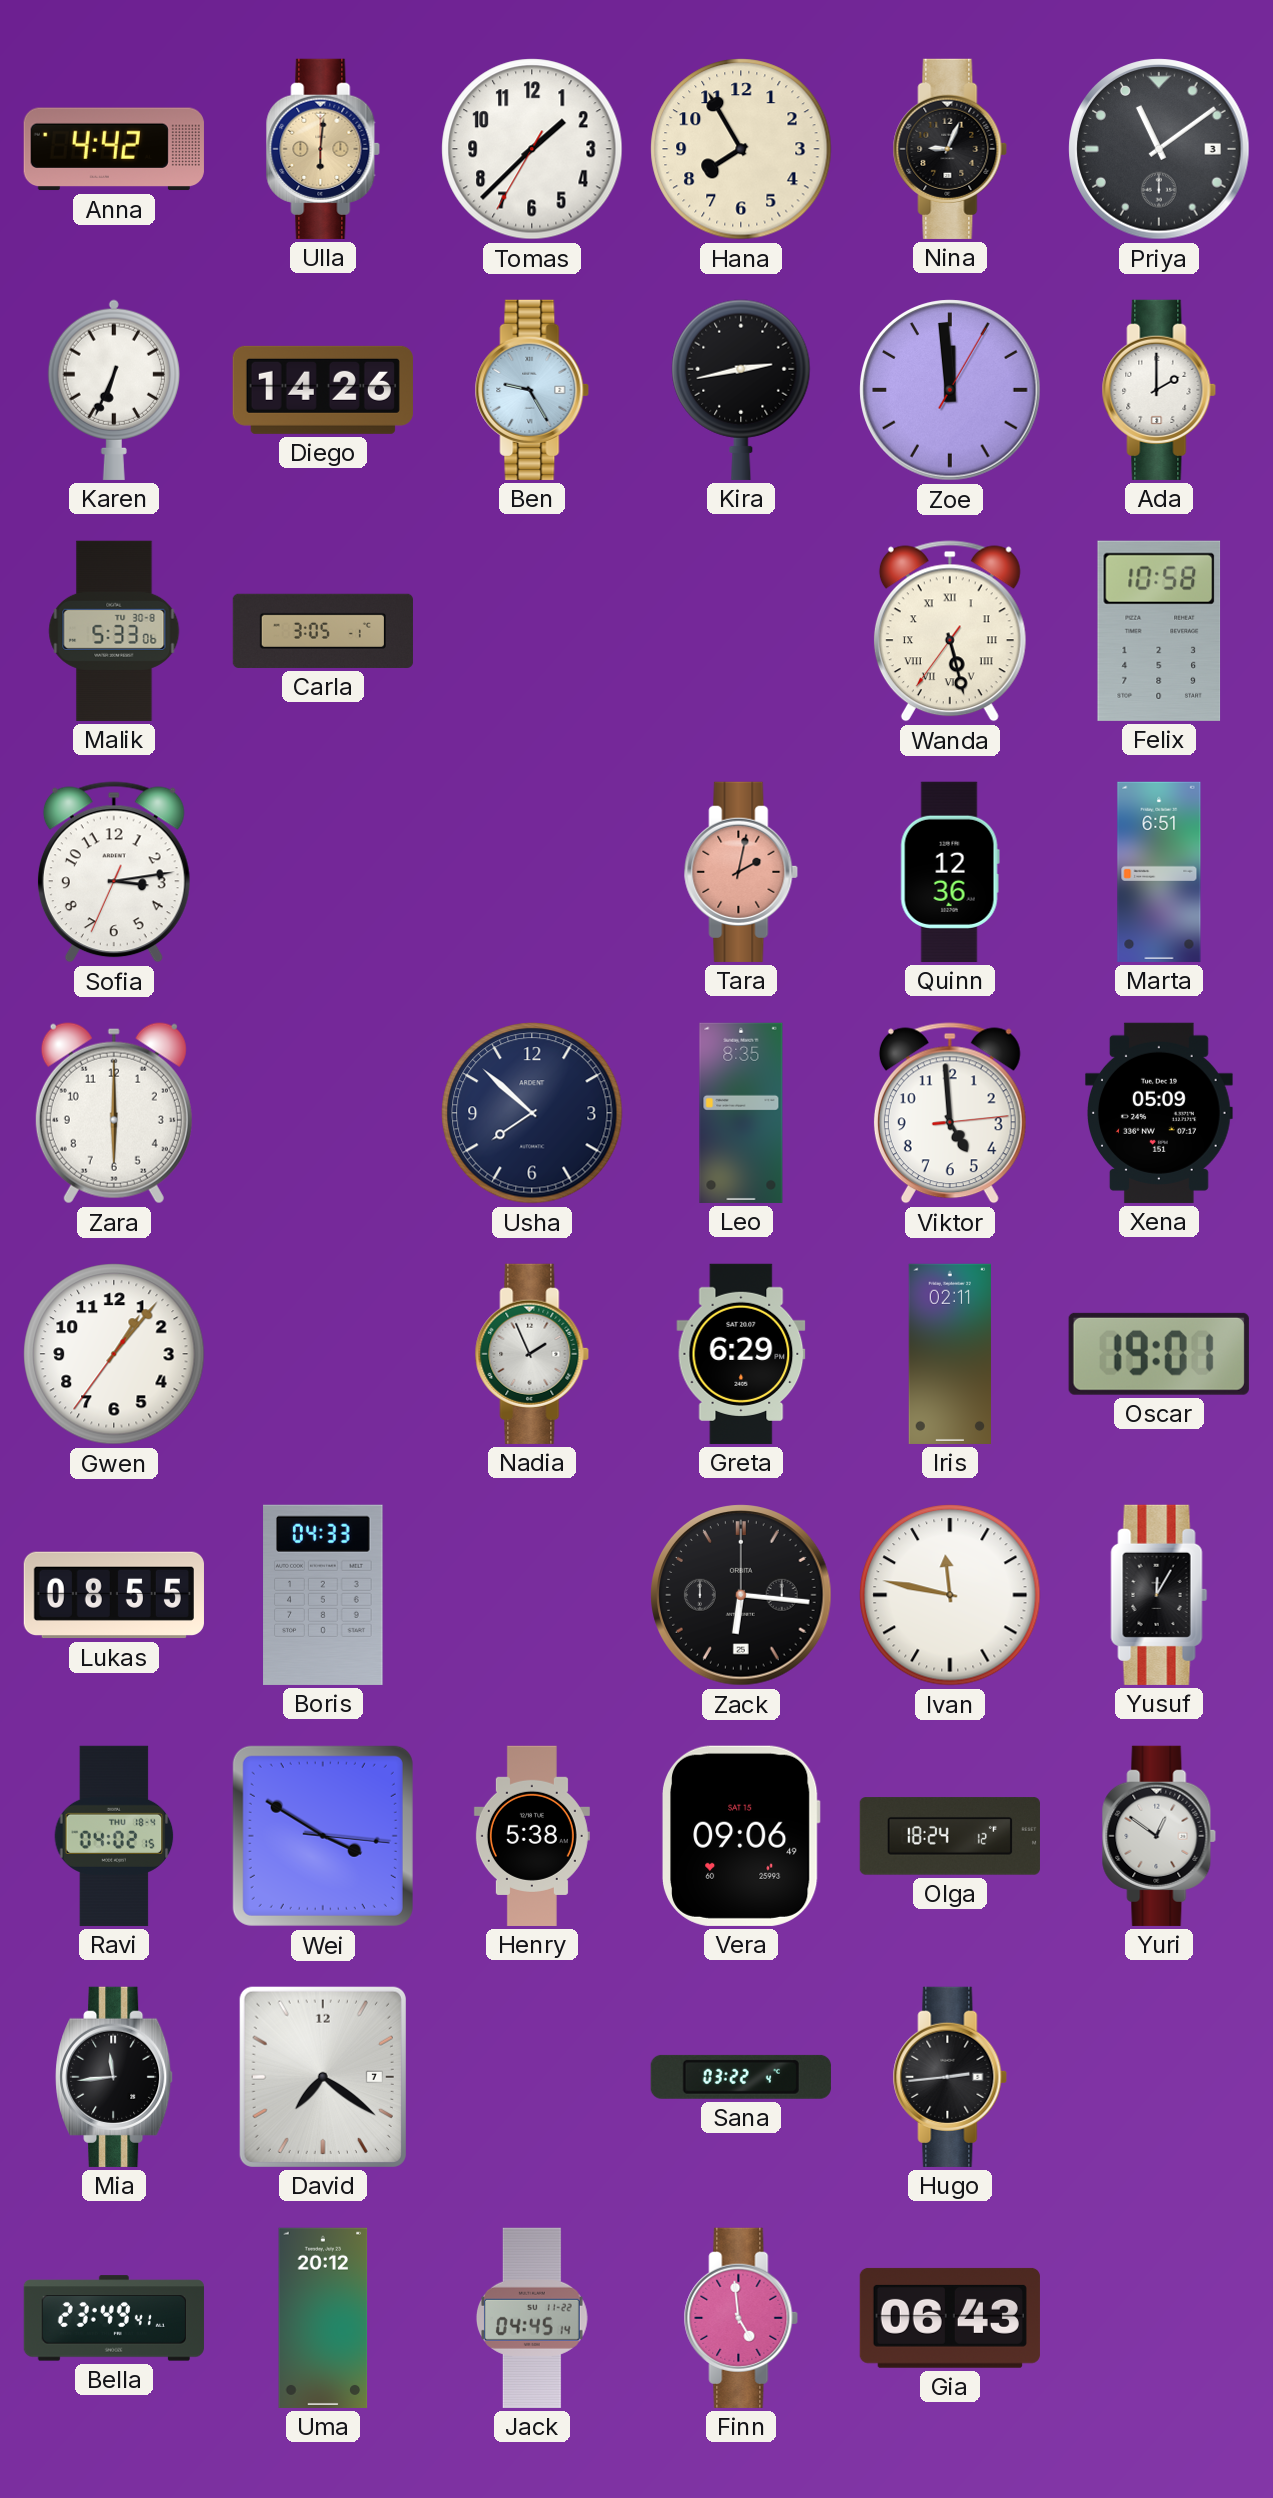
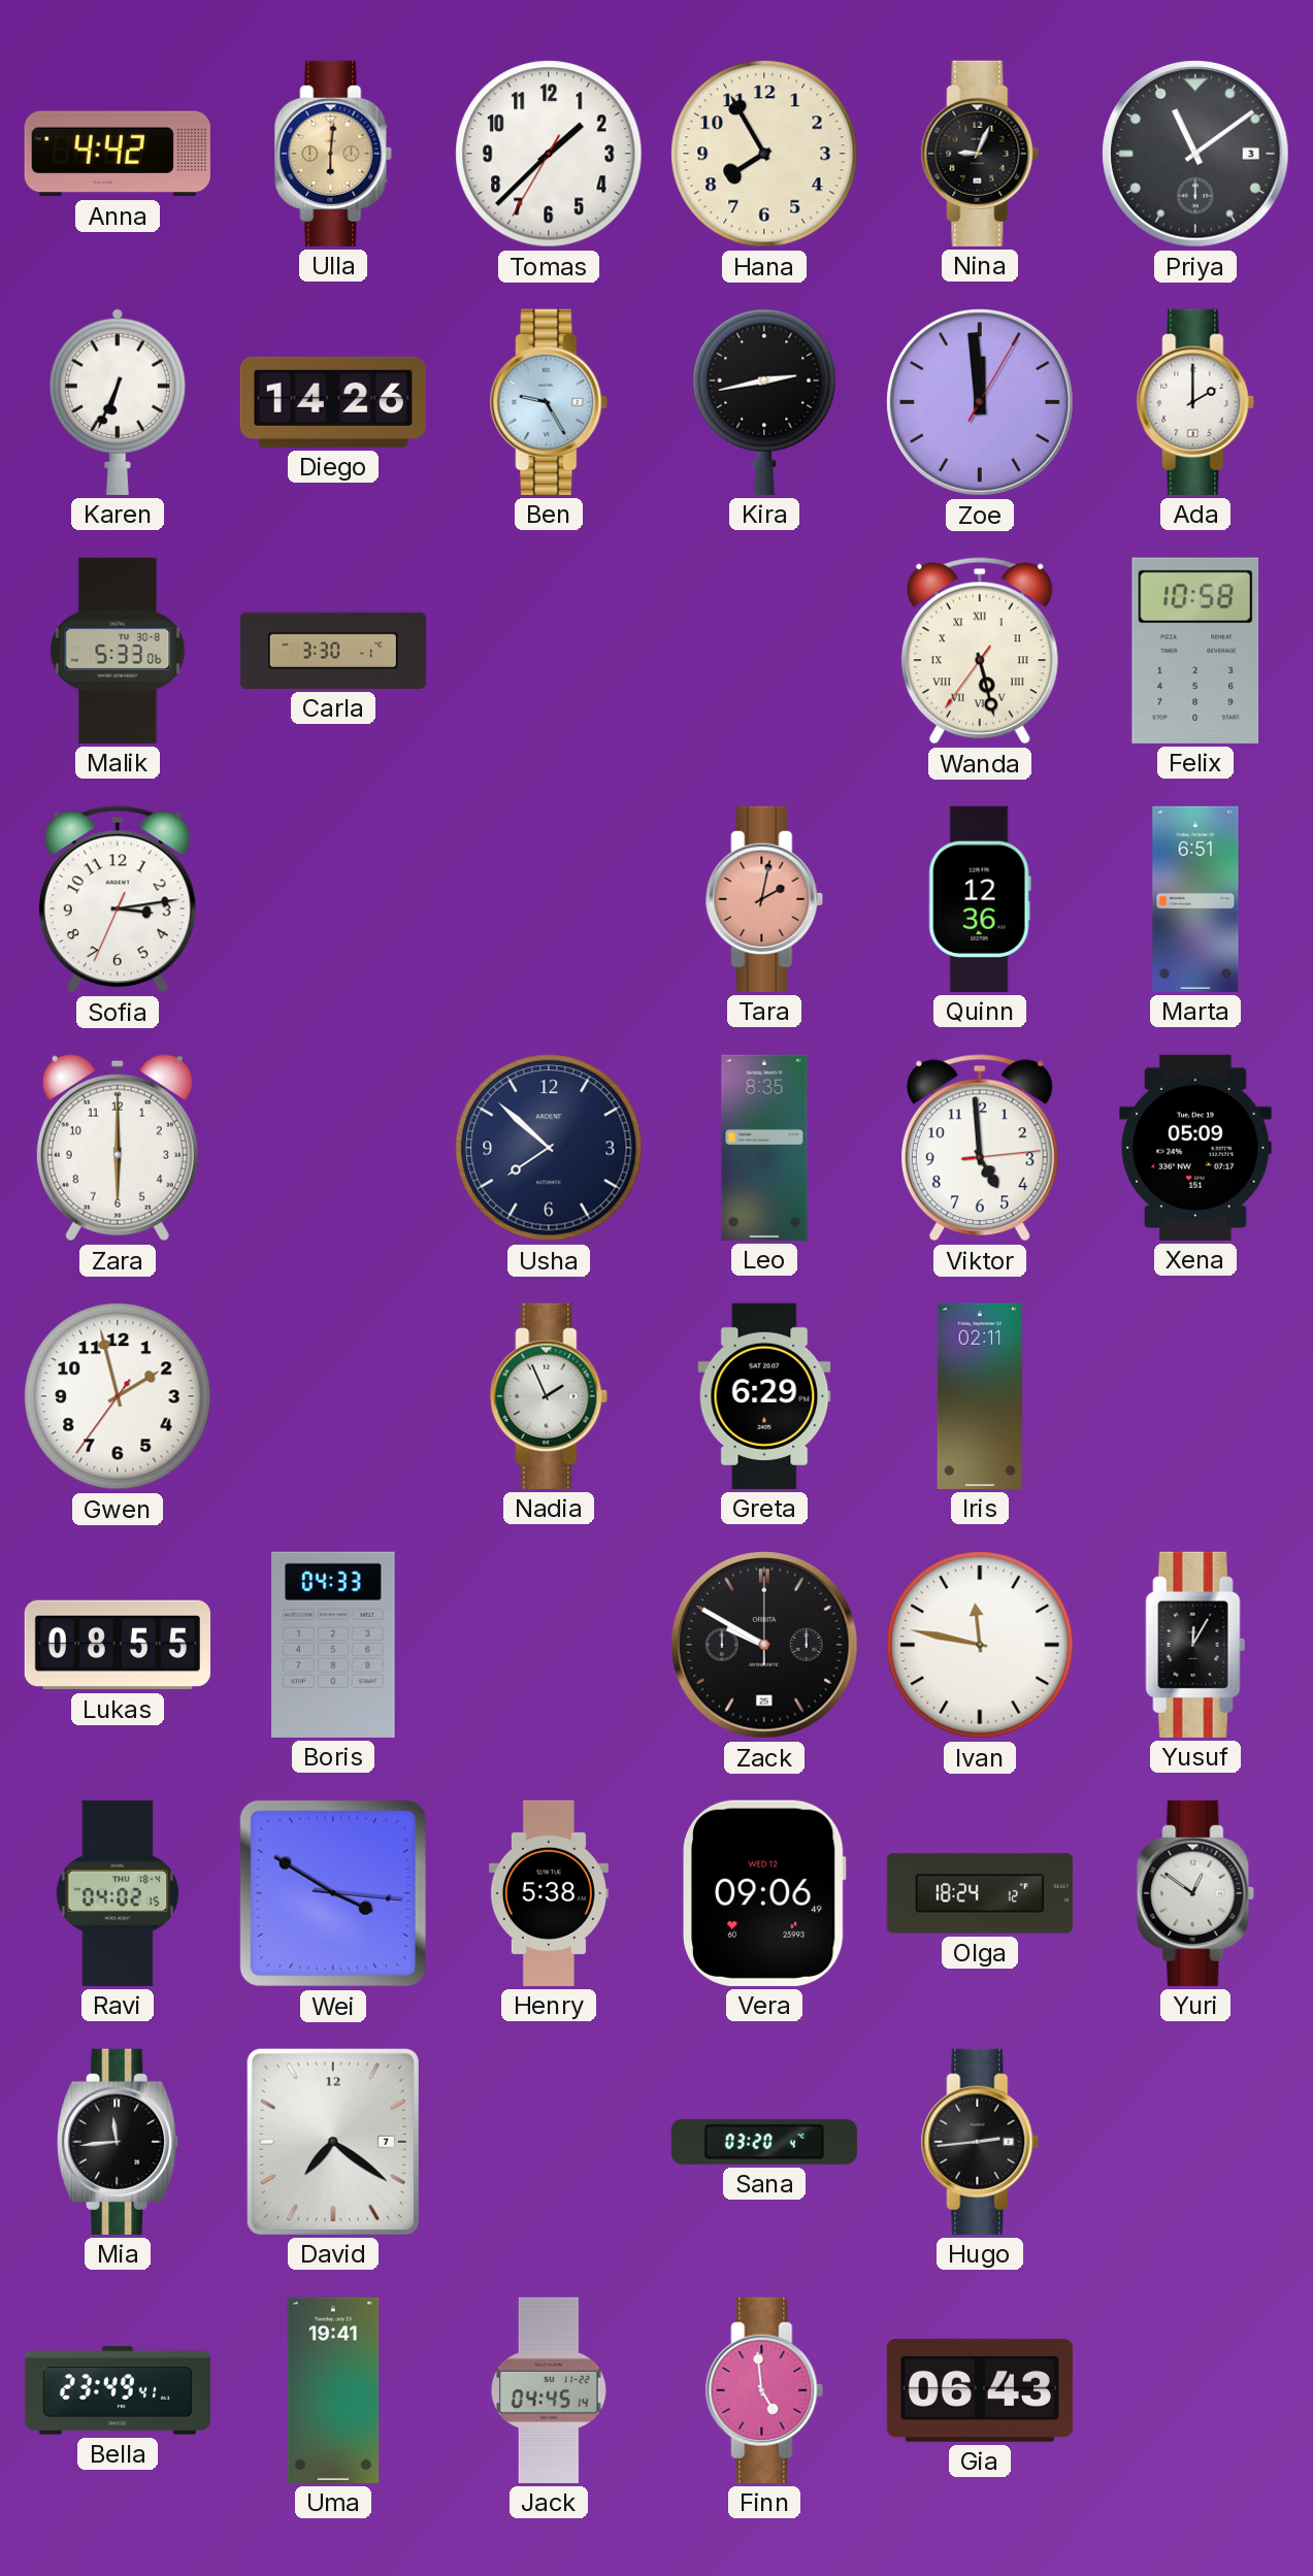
Carla: 3:05 -> 3:30
Gwen: 1:06 -> 1:57
Oscar: 19:01 -> none
Zack: 6:16 -> 9:50
Vera date: SAT 15 -> WED 12
Sana: 03:22 -> 03:20
Uma: 20:12 -> 19:41
